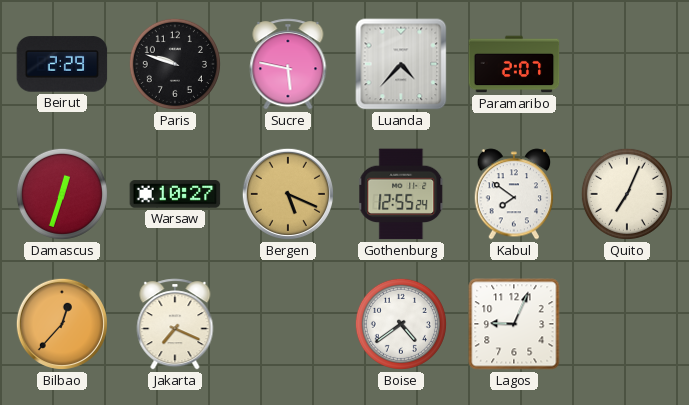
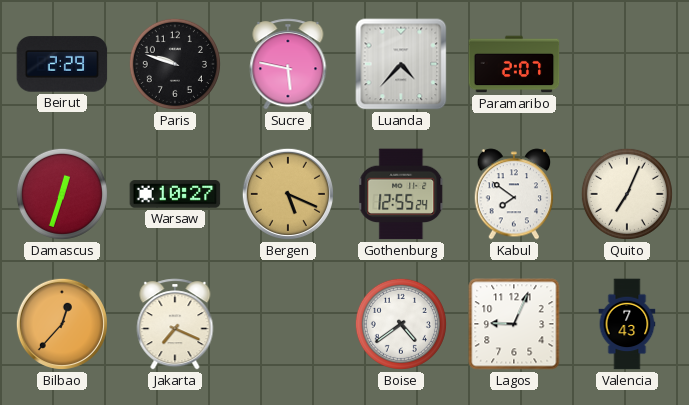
Valencia: none -> 7:43
